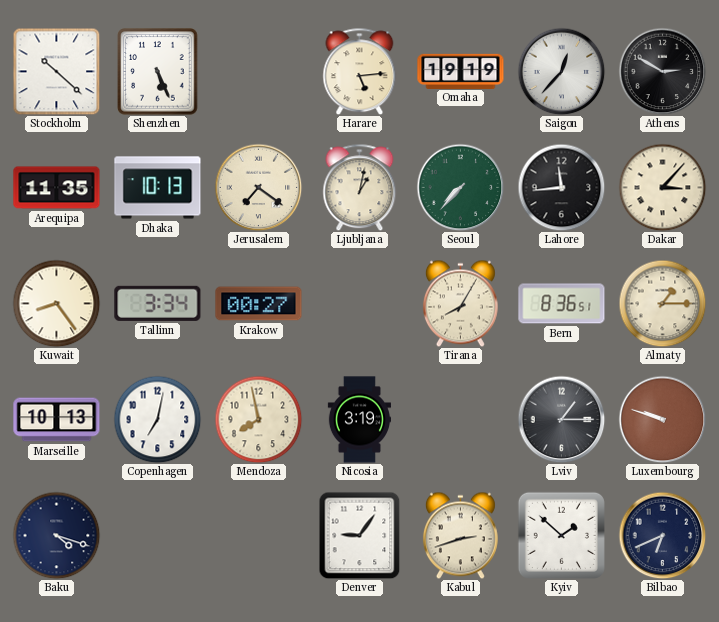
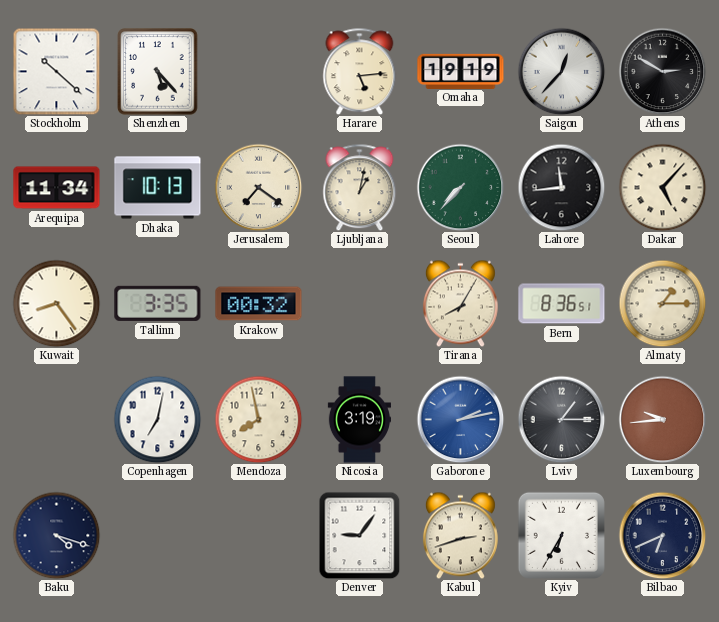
Shenzhen: 5:26 -> 5:23
Arequipa: 11:35 -> 11:34
Dakar: 3:07 -> 5:07
Tallinn: 3:34 -> 3:35
Krakow: 00:27 -> 00:32
Marseille: 10:13 -> none
Gaborone: none -> 2:13
Luxembourg: 9:48 -> 9:44
Kyiv: 1:52 -> 6:35
